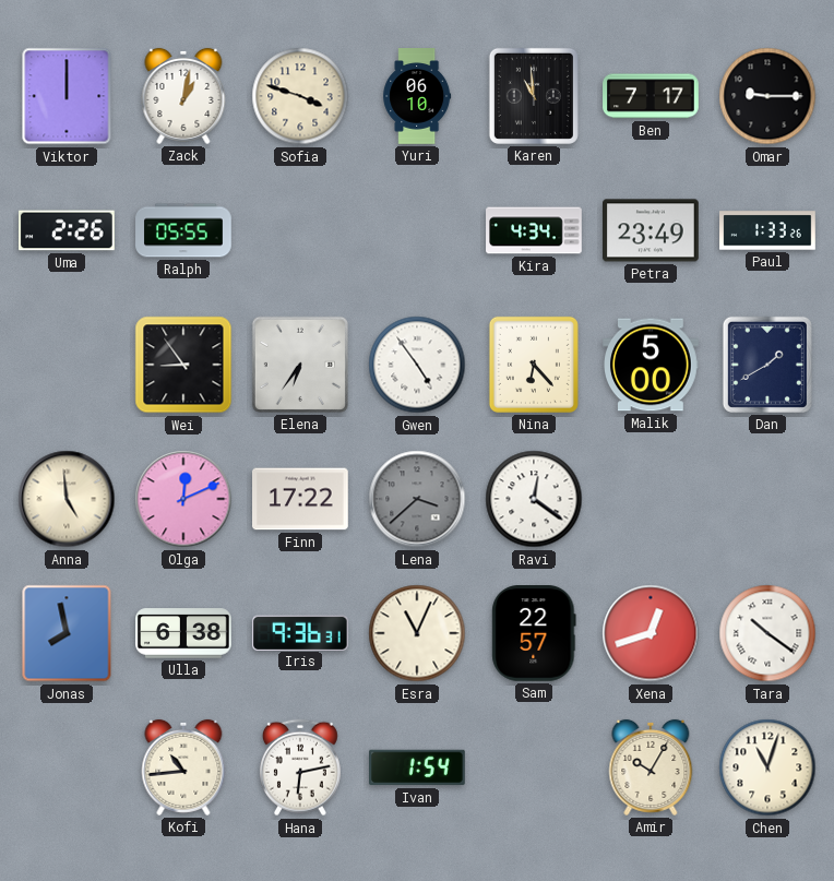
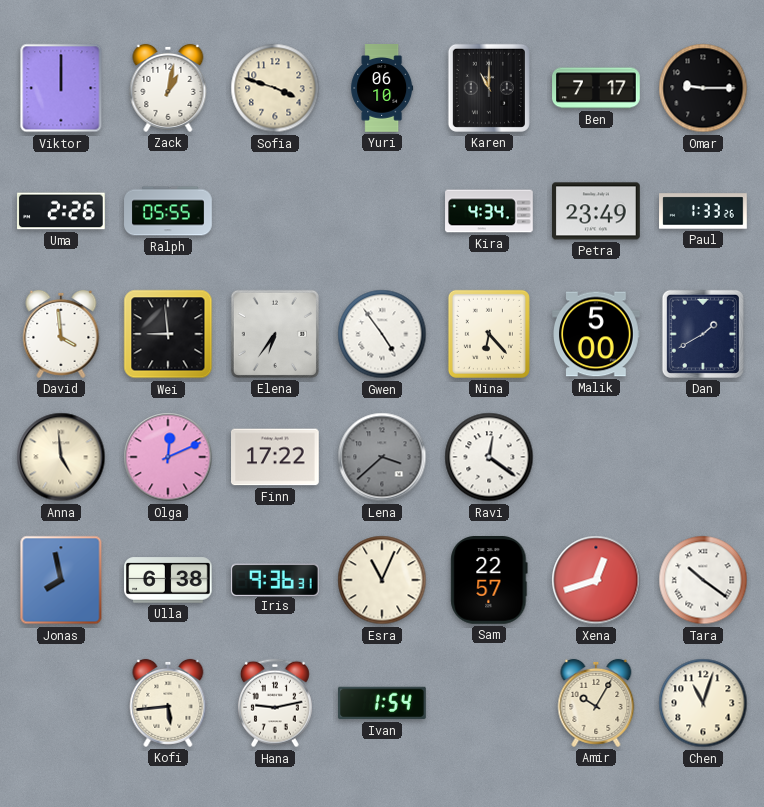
Karen: 10:59 -> 11:00
David: none -> 3:59
Wei: 8:54 -> 8:59
Kofi: 10:44 -> 5:44
Hana: 6:13 -> 9:13
